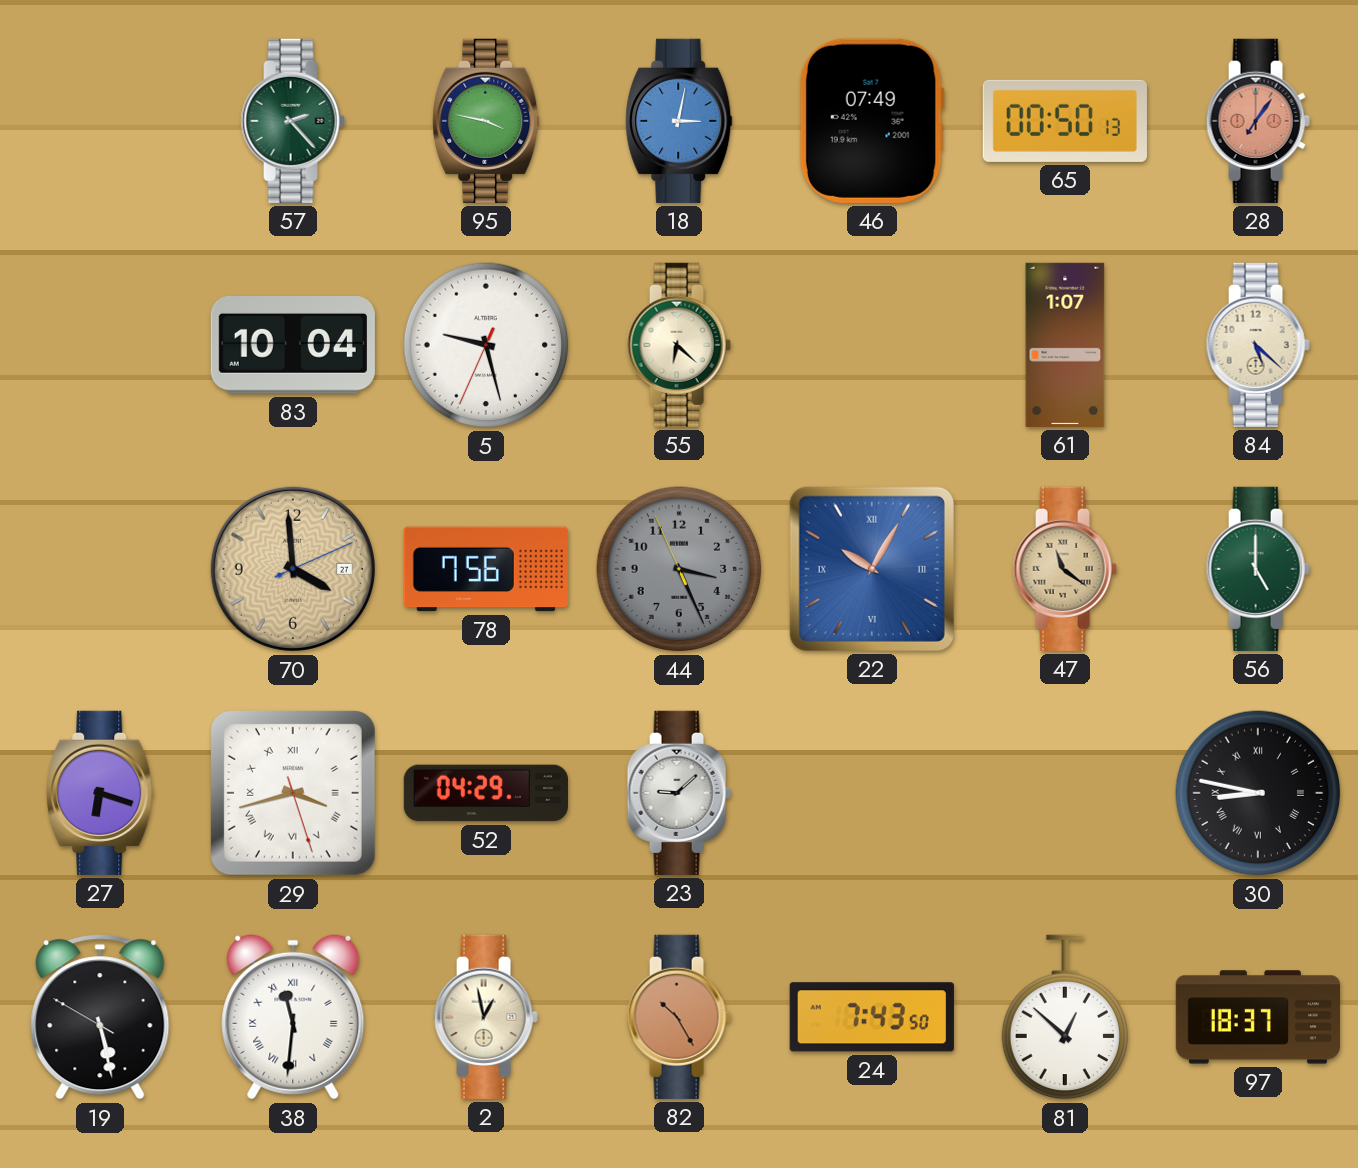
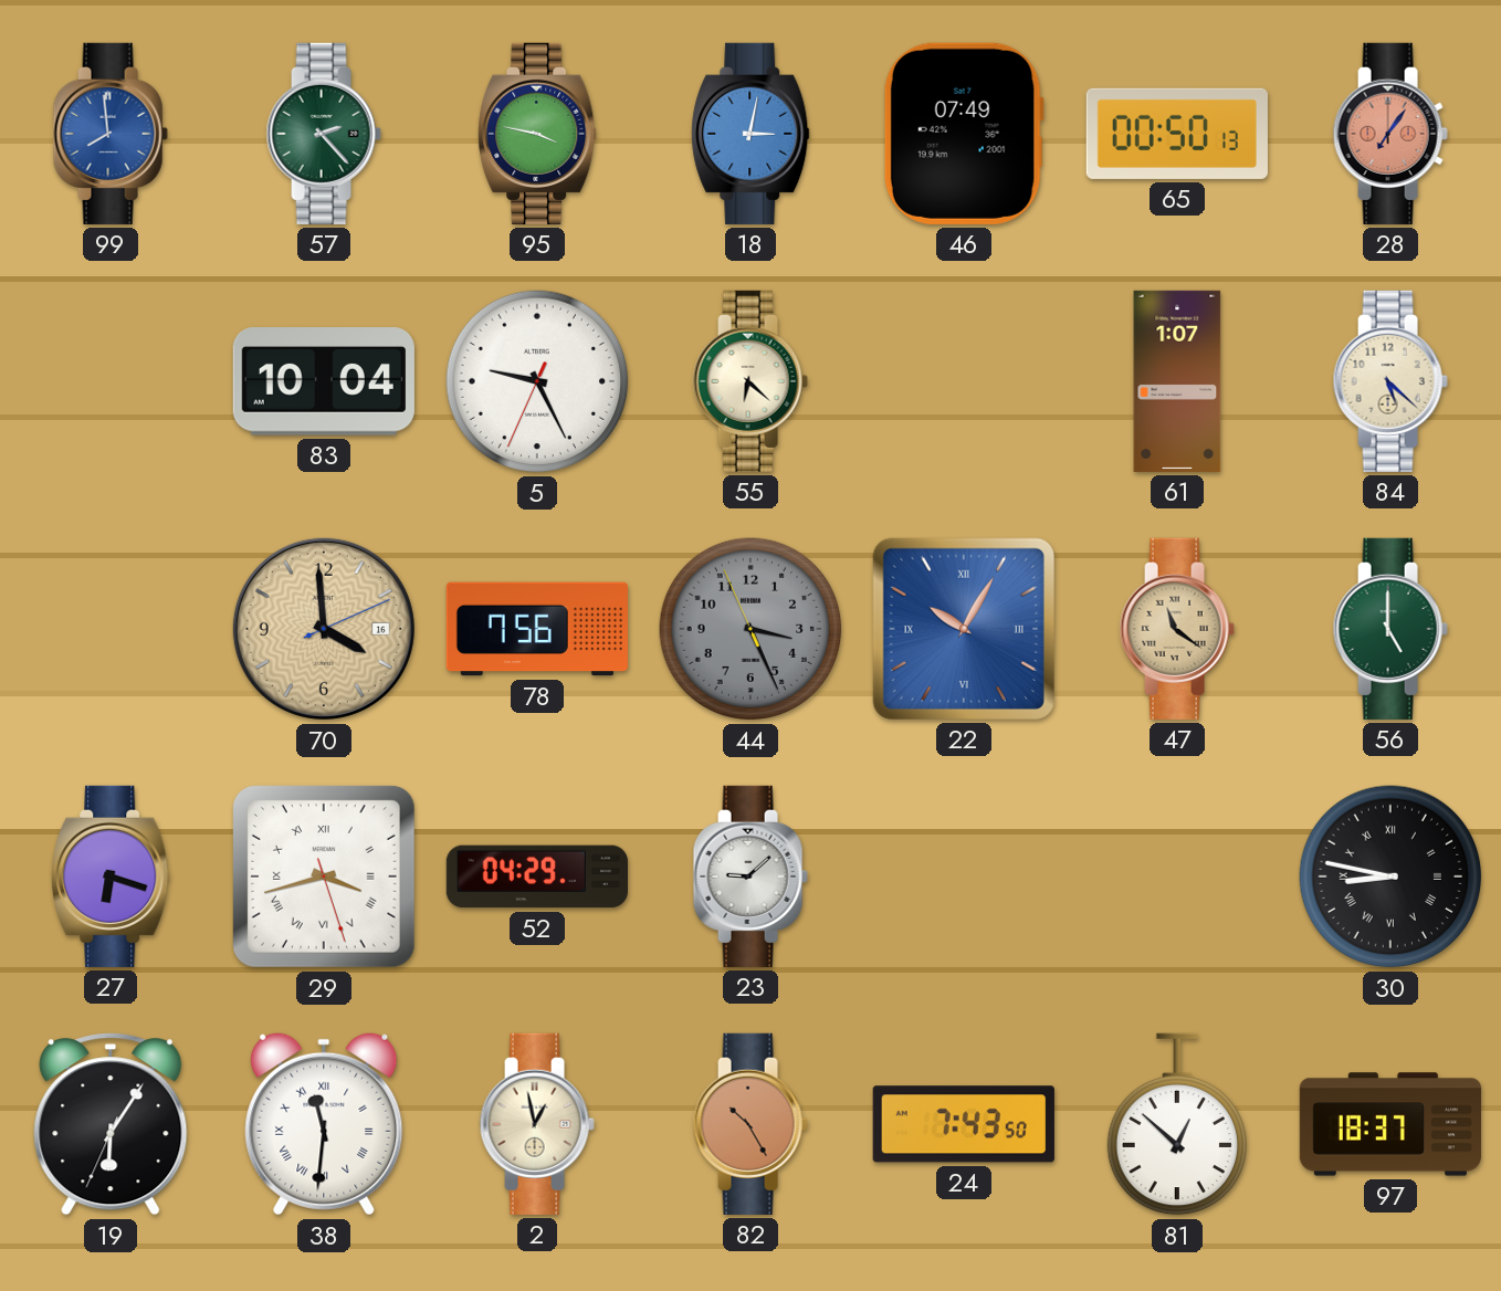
99: none -> 7:59
5: 9:27 -> 9:25
70 date: 27 -> 16
19: 5:27 -> 6:05
